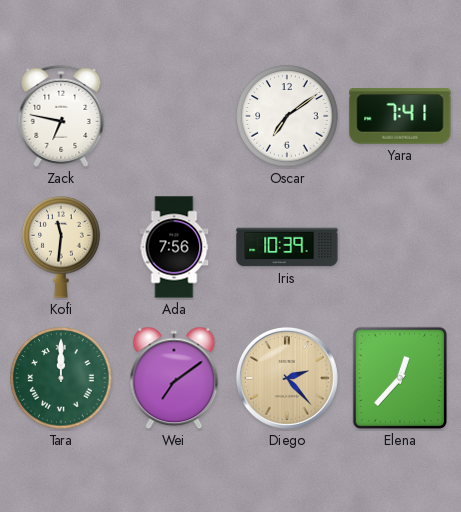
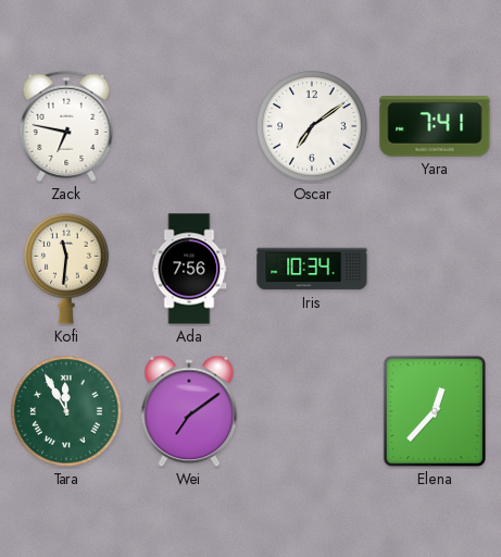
Iris: 10:39 -> 10:34
Tara: 12:00 -> 11:55
Diego: 2:23 -> none
